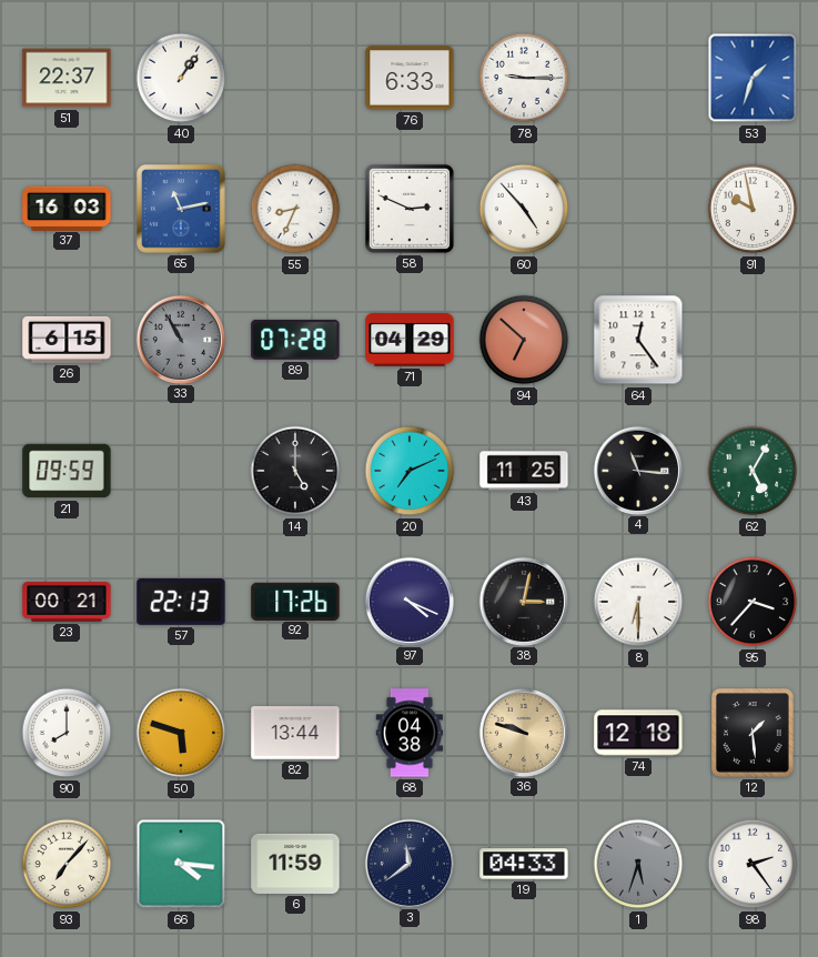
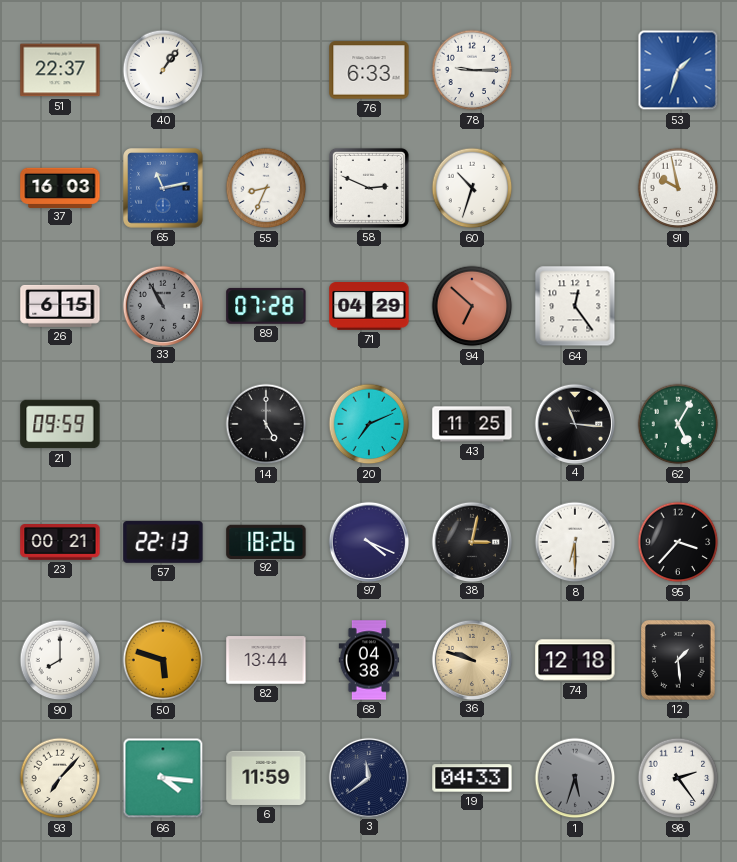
60: 4:53 -> 10:33
92: 17:26 -> 18:26
